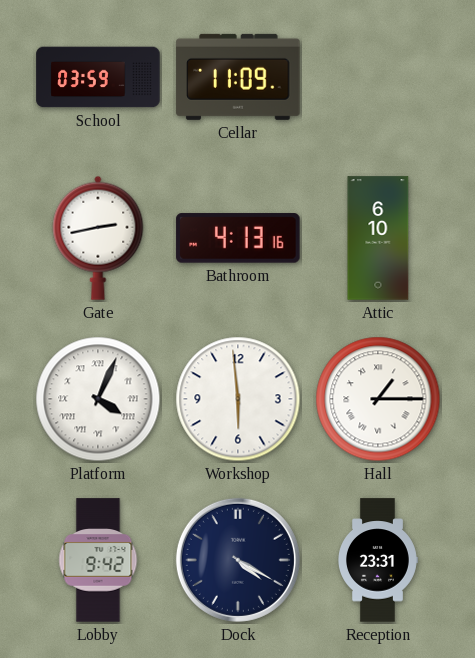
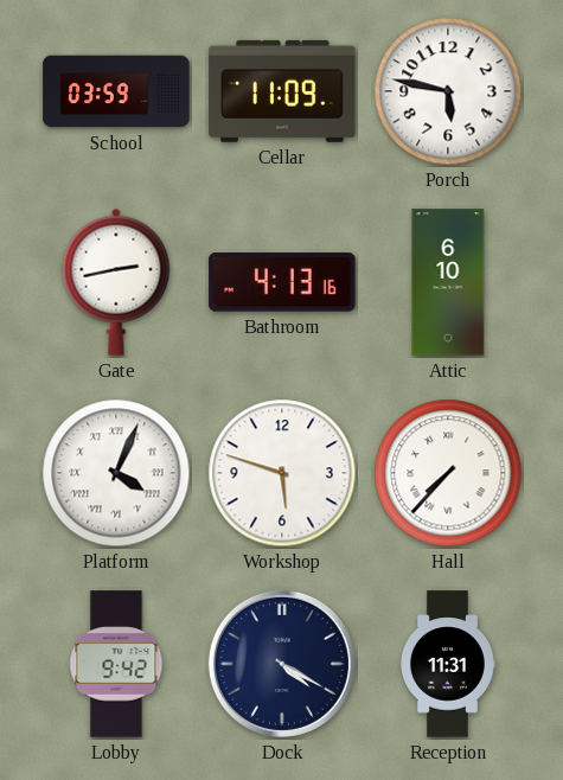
Porch: none -> 5:47
Workshop: 5:59 -> 5:48
Hall: 1:15 -> 7:37
Reception: 23:31 -> 11:31
